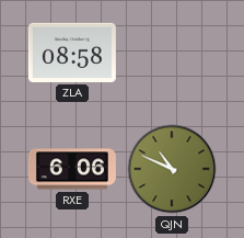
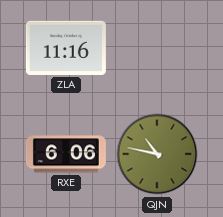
ZLA: 08:58 -> 11:16
QJN: 10:49 -> 10:47
